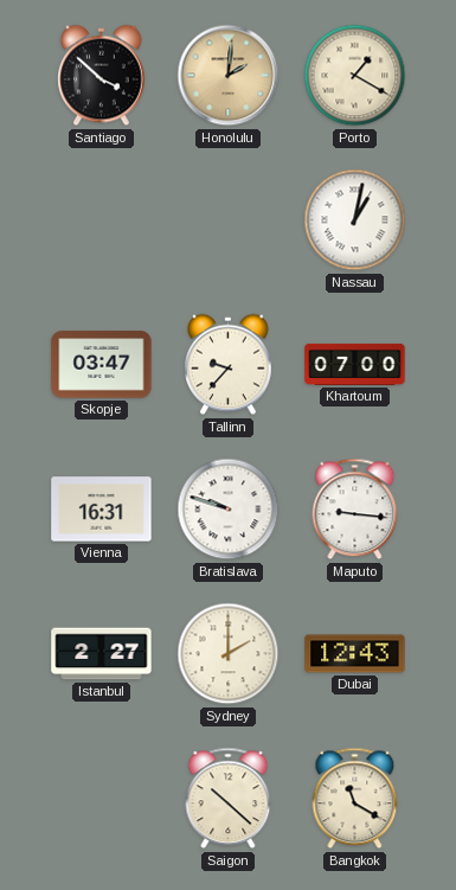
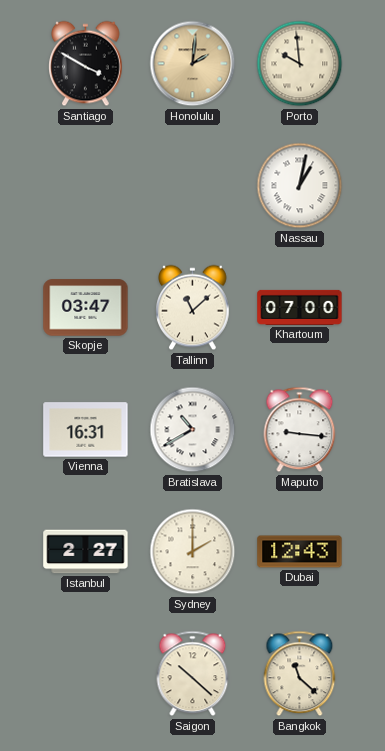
Santiago: 3:52 -> 3:50
Porto: 1:20 -> 9:59
Tallinn: 9:37 -> 11:08
Bratislava: 9:48 -> 10:40
Bangkok: 11:20 -> 11:22
